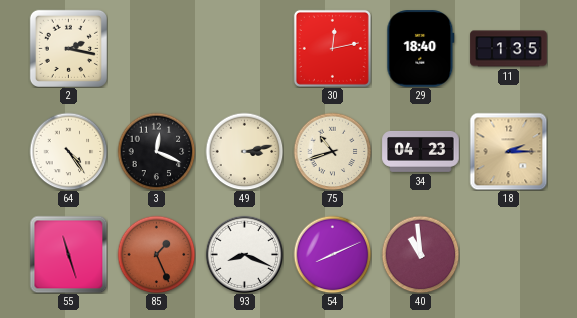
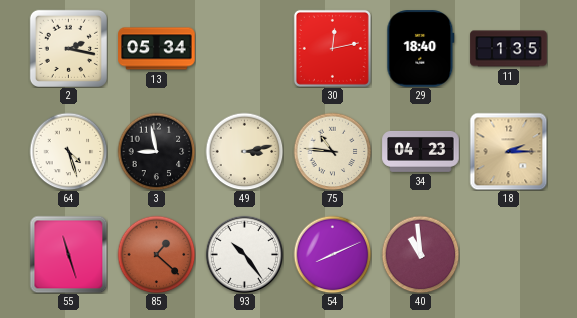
13: none -> 05:34
64: 4:24 -> 4:27
3: 12:19 -> 8:58
75: 10:42 -> 10:46
85: 1:26 -> 1:22
93: 8:19 -> 10:24
